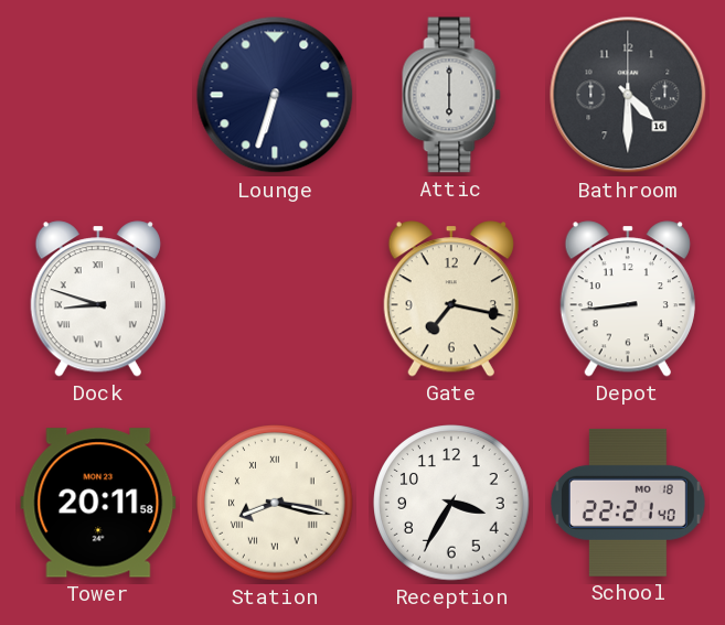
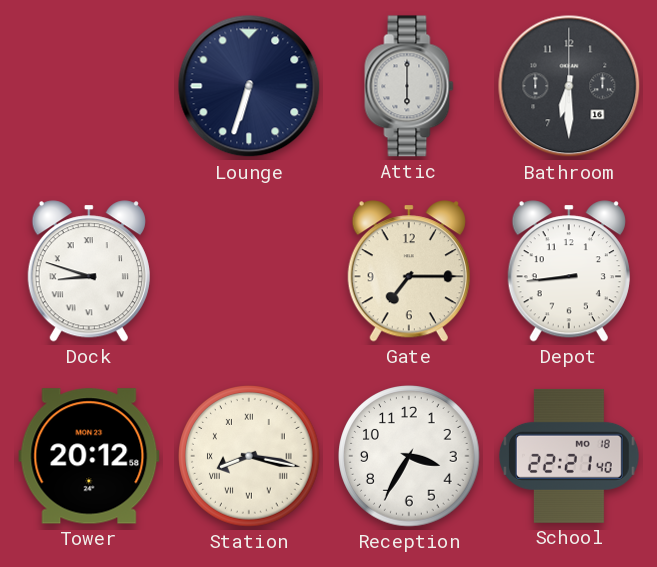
Bathroom: 4:30 -> 6:30
Gate: 7:17 -> 7:15
Tower: 20:11 -> 20:12
